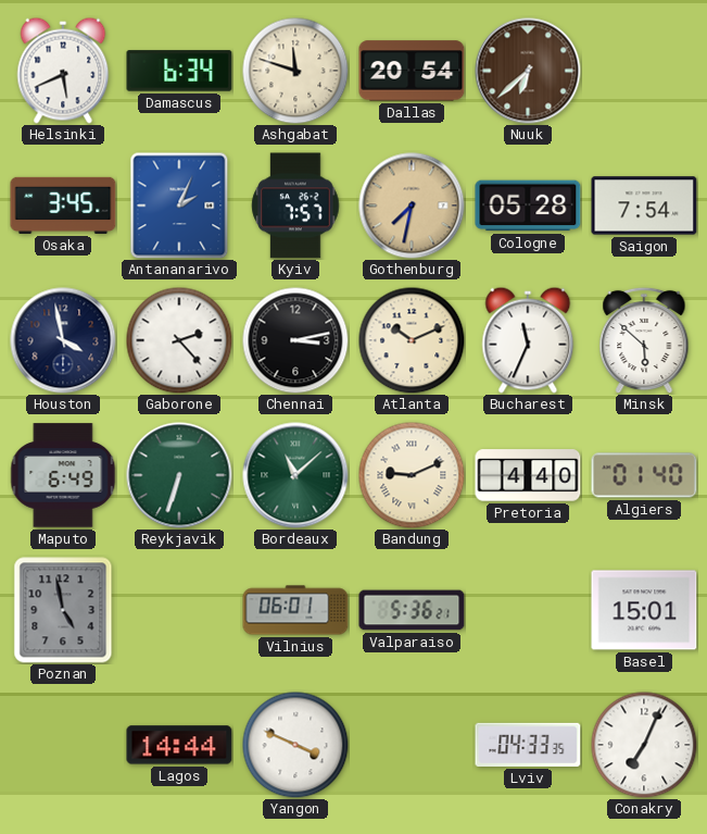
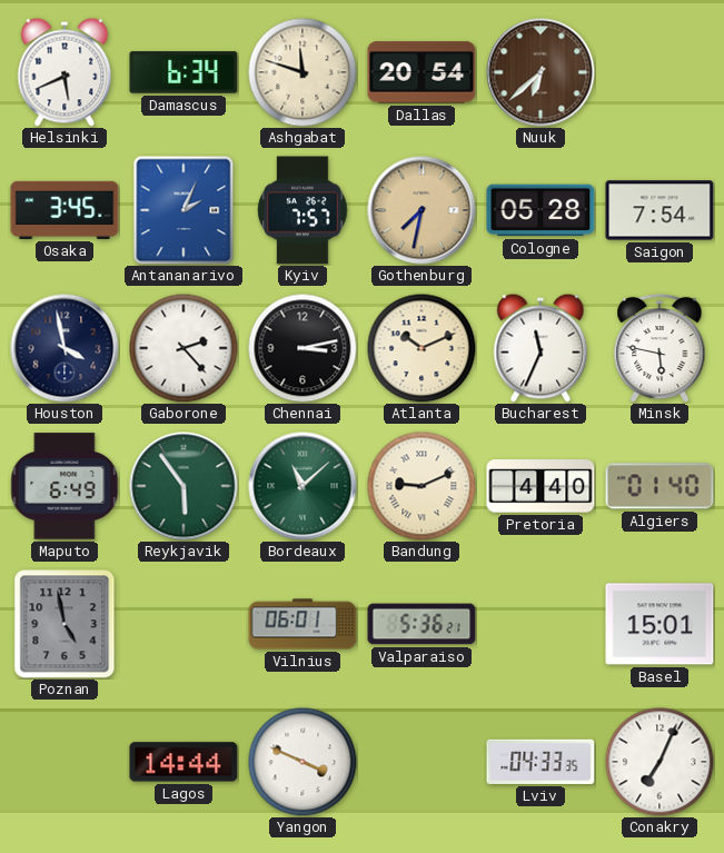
Minsk: 5:52 -> 5:47
Reykjavik: 6:33 -> 5:54
